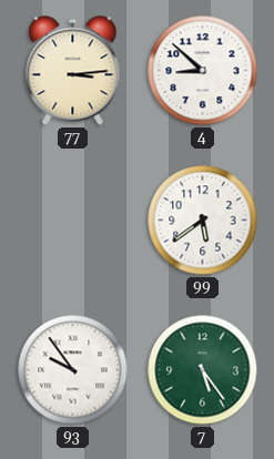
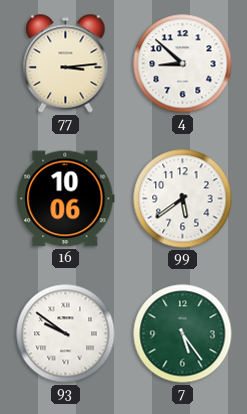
16: none -> 10:06
93: 9:54 -> 9:51
